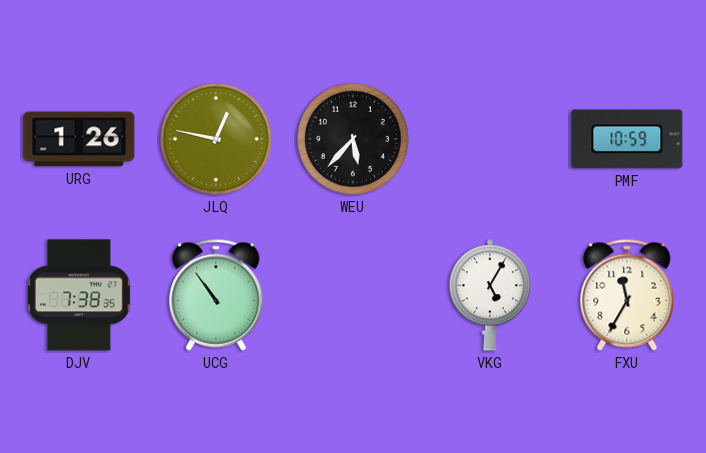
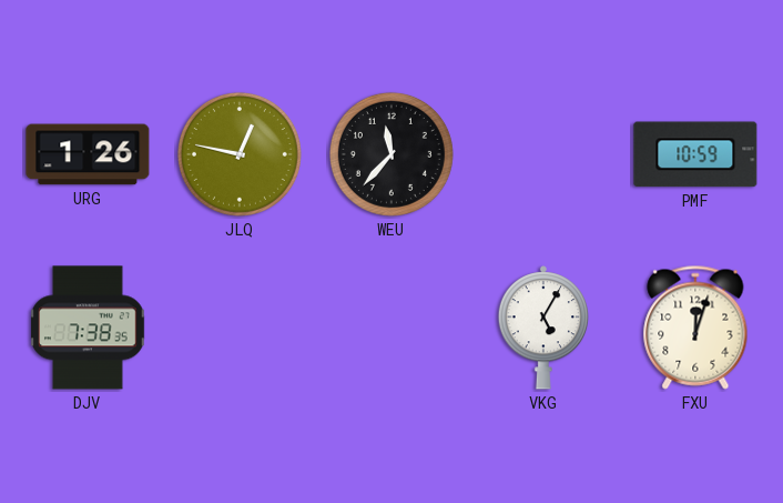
WEU: 5:37 -> 11:37
UCG: 10:54 -> none
FXU: 11:35 -> 12:03
